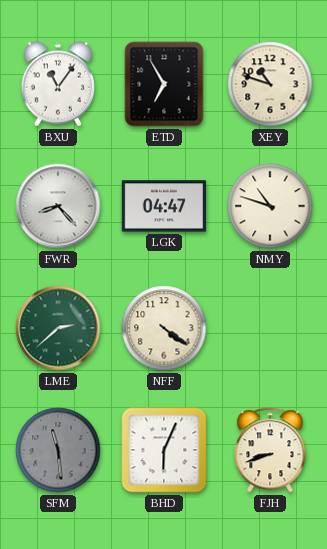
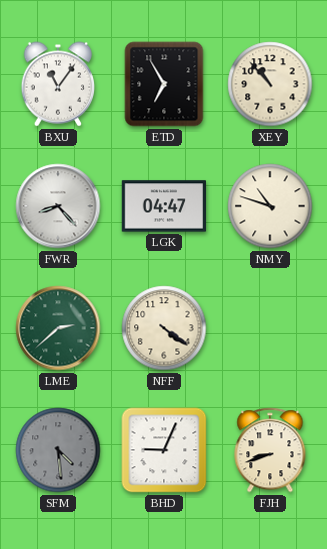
XEY: 10:48 -> 10:53
SFM: 11:29 -> 4:29
BHD: 6:04 -> 9:04
